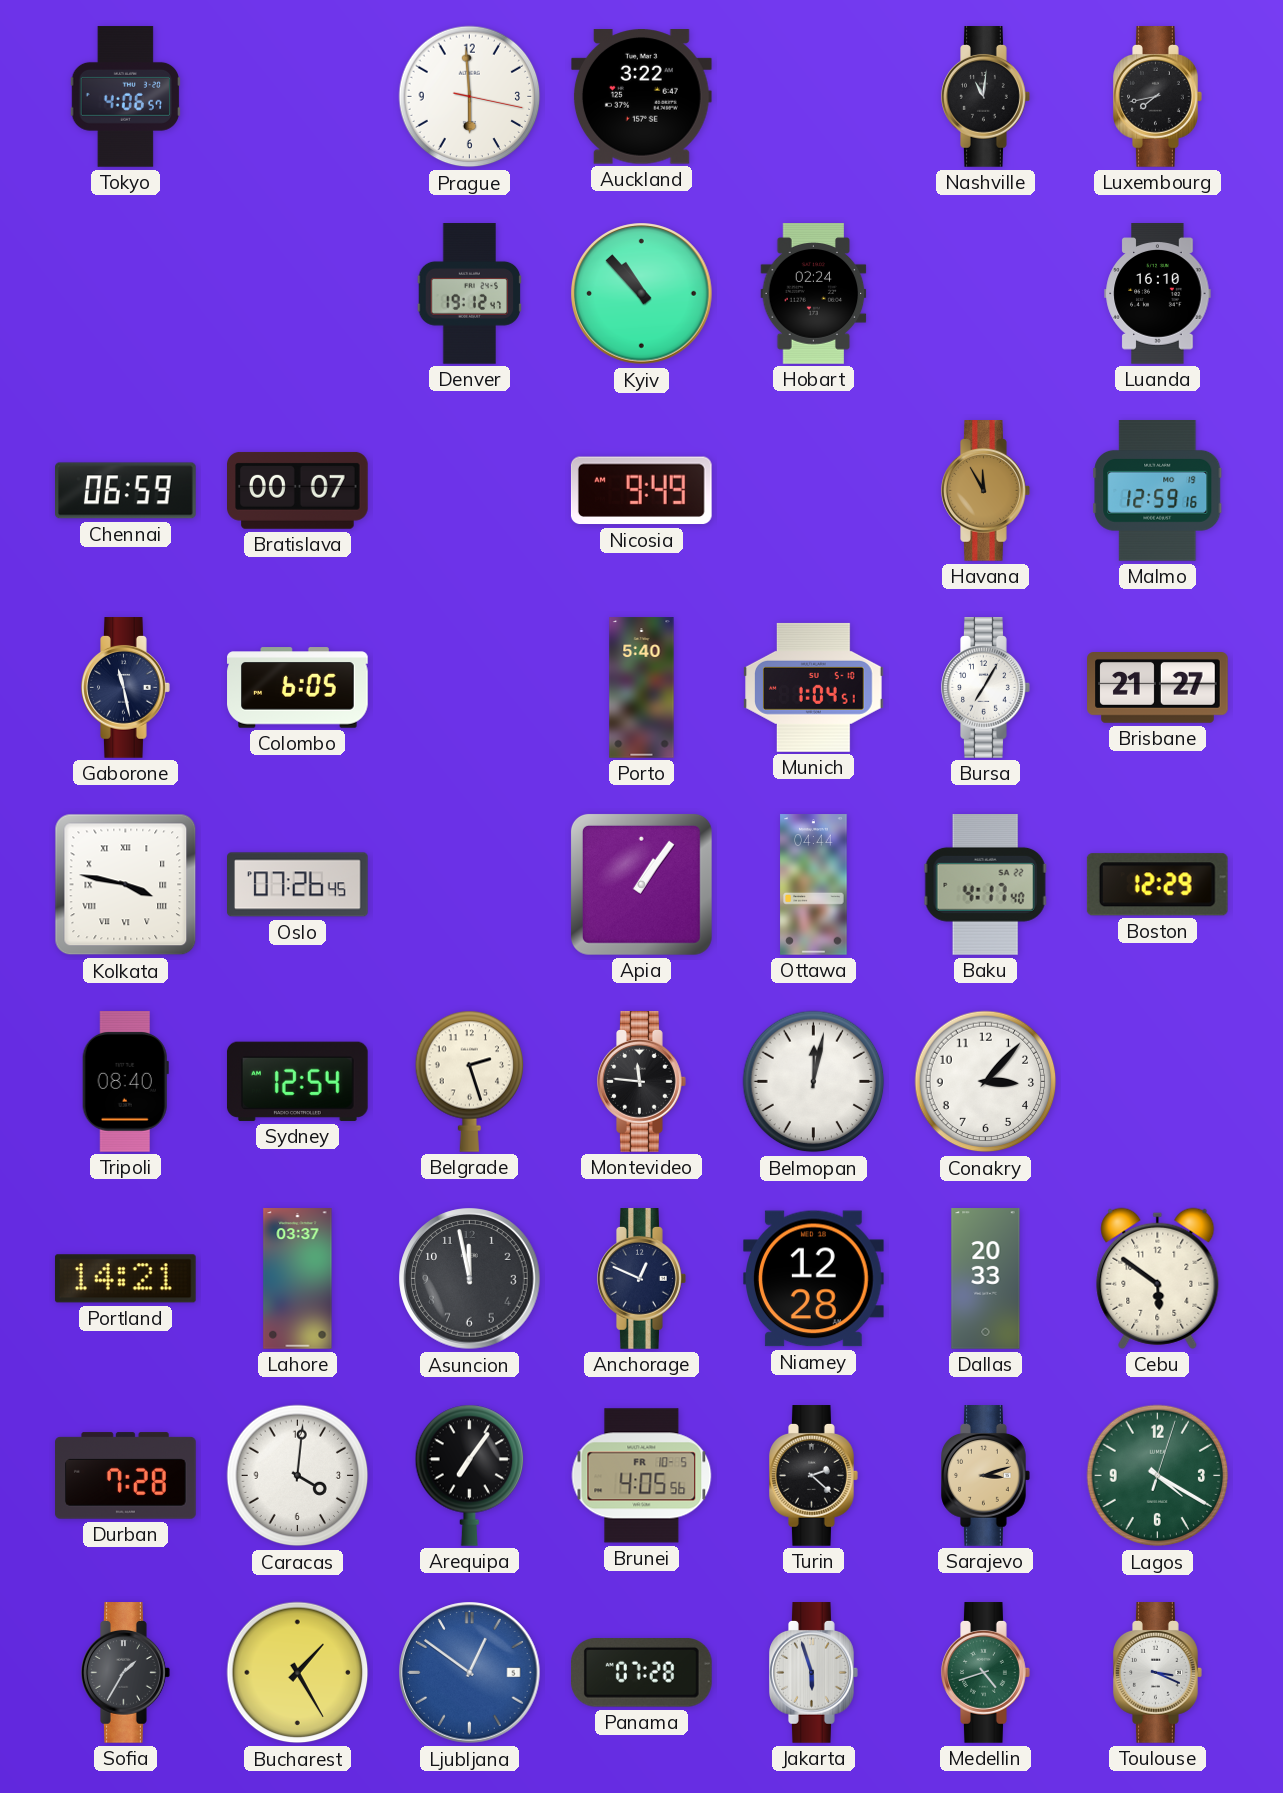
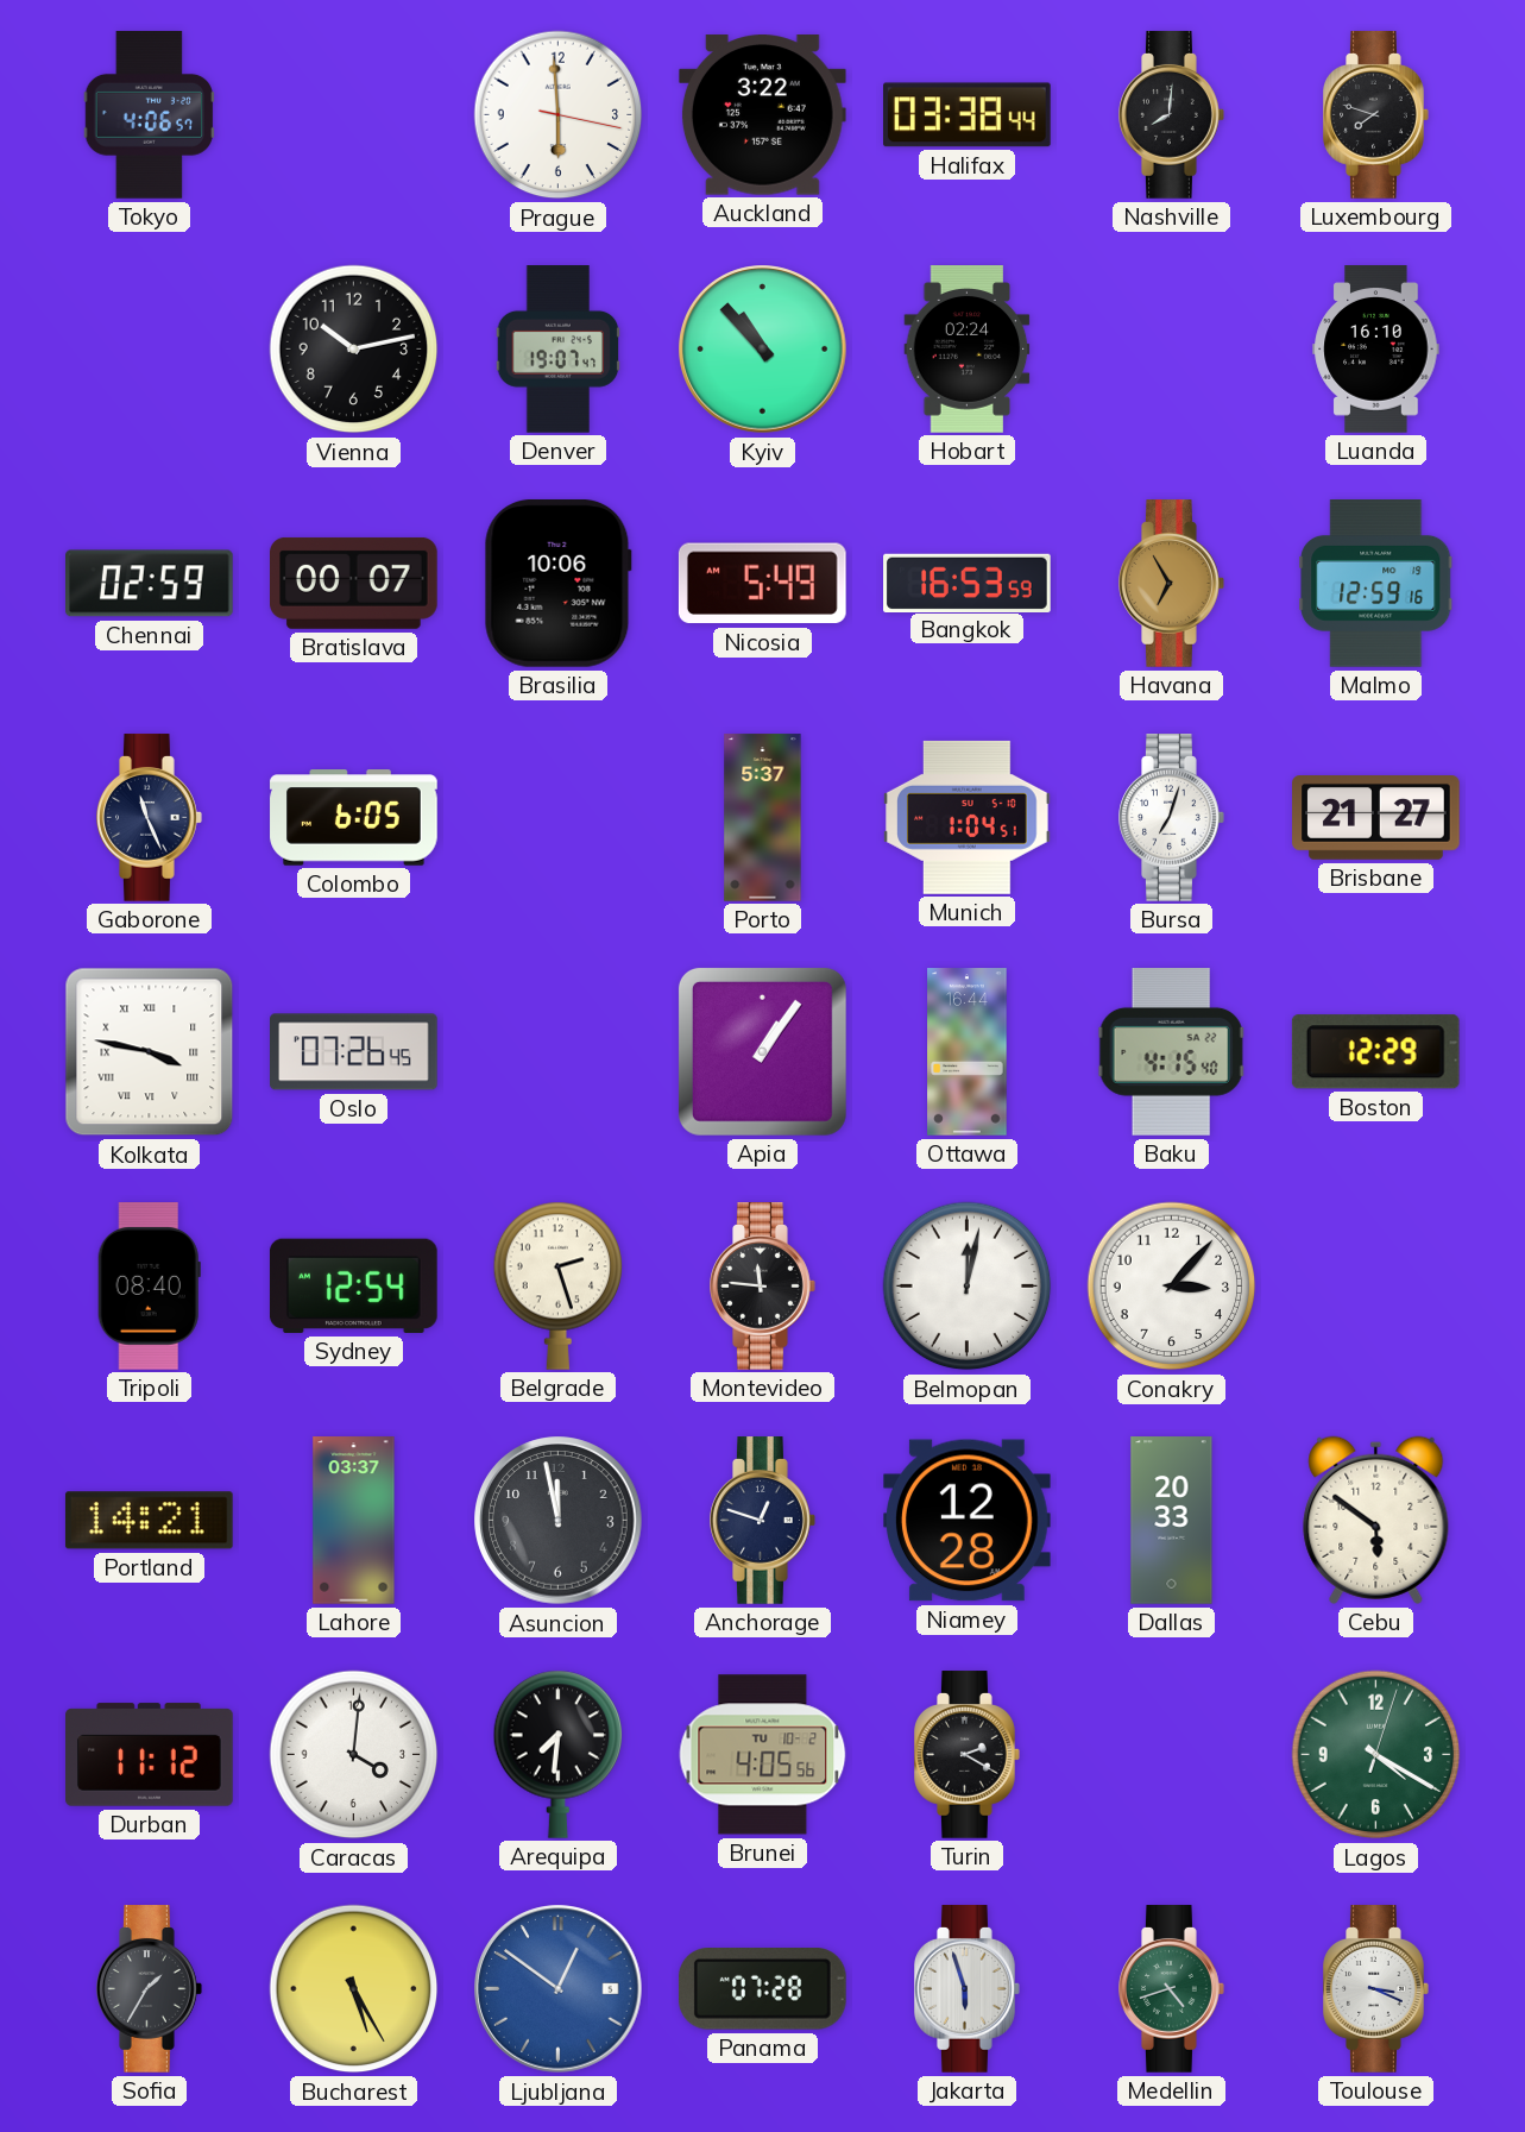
Halifax: none -> 03:38
Nashville: 11:01 -> 8:01
Luxembourg: 7:43 -> 7:48
Vienna: none -> 10:13
Denver: 19:12 -> 19:07
Chennai: 06:59 -> 02:59
Brasilia: none -> 10:06
Nicosia: 9:49 -> 5:49
Bangkok: none -> 16:53
Havana: 11:55 -> 6:55
Gaborone: 11:28 -> 11:26
Porto: 5:40 -> 5:37
Bursa: 7:05 -> 7:03
Ottawa: 04:44 -> 16:44
Baku: 4:17 -> 4:15
Anchorage: 12:49 -> 12:48
Durban: 7:28 -> 11:12
Arequipa: 7:06 -> 7:31
Brunei date: FR 10-5 -> TU 10-2
Turin: 2:22 -> 2:20
Sarajevo: 3:12 -> none
Bucharest: 1:25 -> 5:25
